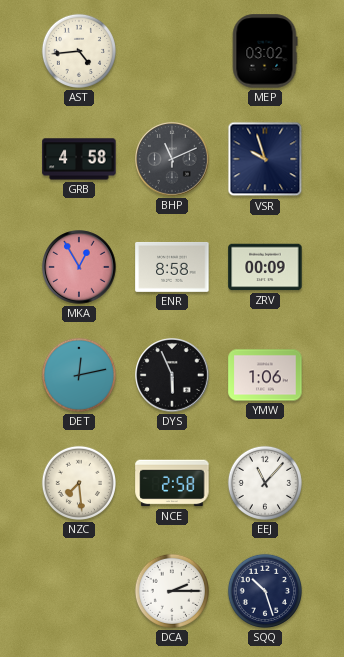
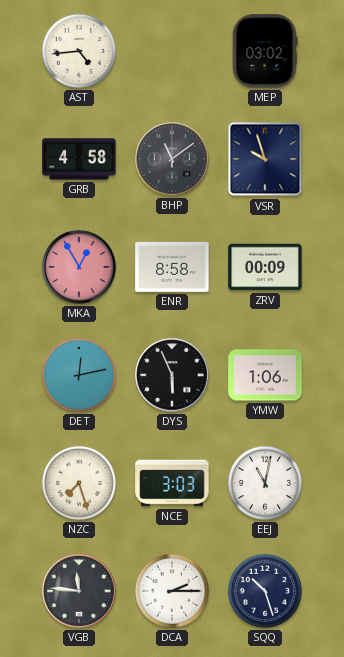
BHP: 11:11 -> 11:09
NZC: 7:29 -> 7:27
NCE: 2:58 -> 3:03
EEJ: 11:07 -> 11:02
VGB: none -> 11:46
